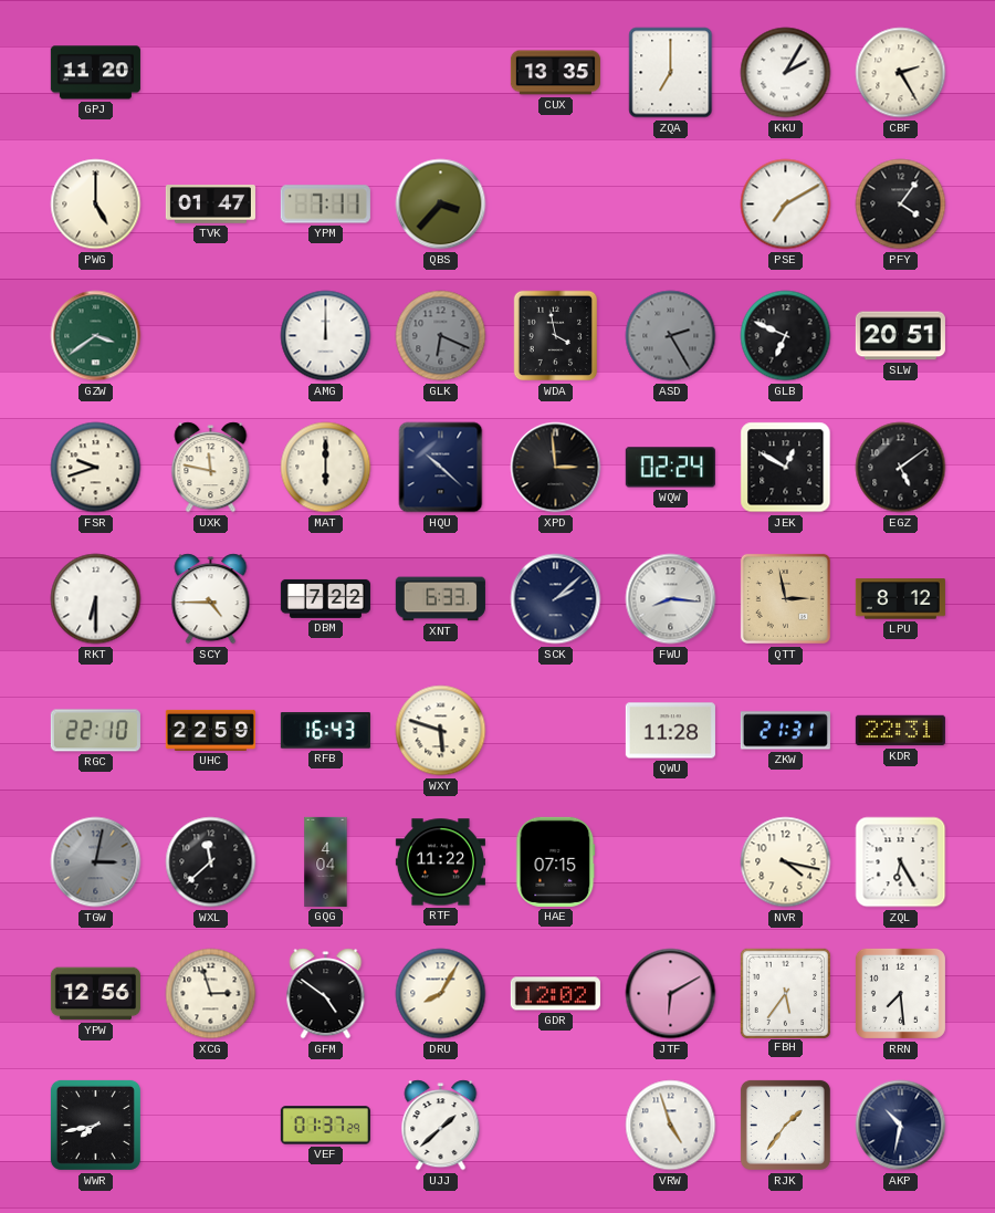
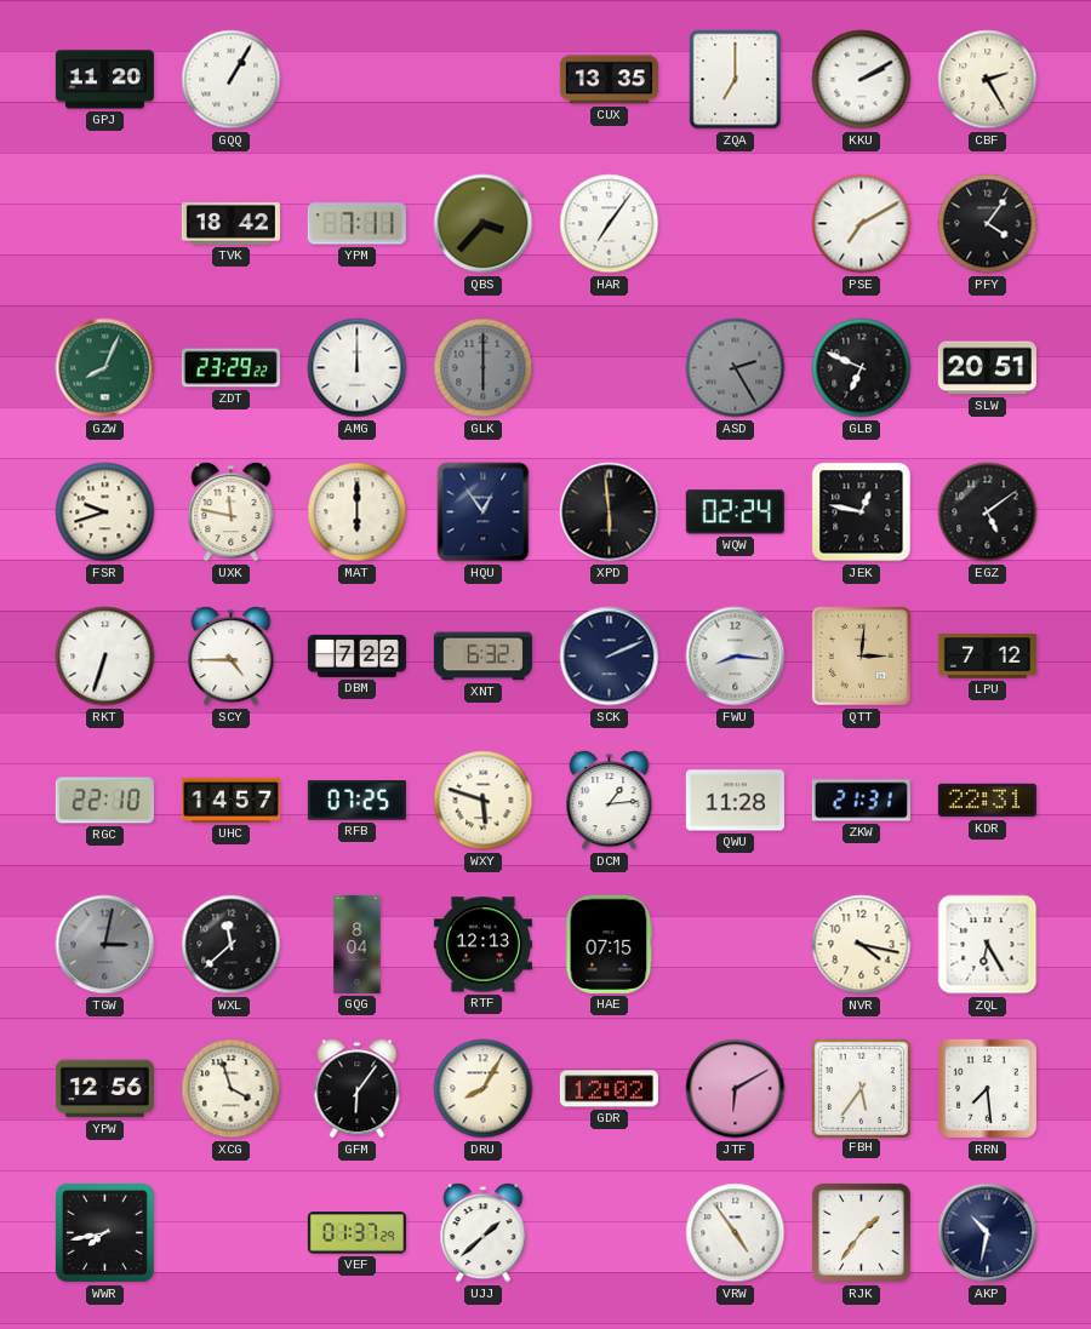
GQQ: none -> 1:05
KKU: 2:05 -> 2:10
PWG: 5:00 -> none
TVK: 01:47 -> 18:42
HAR: none -> 7:06
GZW: 3:39 -> 8:04
ZDT: none -> 23:29
GLK: 6:19 -> 6:00
WDA: 3:58 -> none
HQU: 10:22 -> 12:54
XPD: 2:59 -> 5:59
JEK: 12:50 -> 12:47
RKT: 6:30 -> 6:33
XNT: 6:33 -> 6:32
SCK: 2:08 -> 2:11
QTT: 2:58 -> 3:01
LPU: 8:12 -> 7:12
UHC: 22:59 -> 14:57
RFB: 16:43 -> 07:25
DCM: none -> 1:14
GQG: 4:04 -> 8:04
RTF: 11:22 -> 12:13
XCG: 2:57 -> 3:57
GFM: 4:51 -> 6:06
VRW: 4:57 -> 4:54
